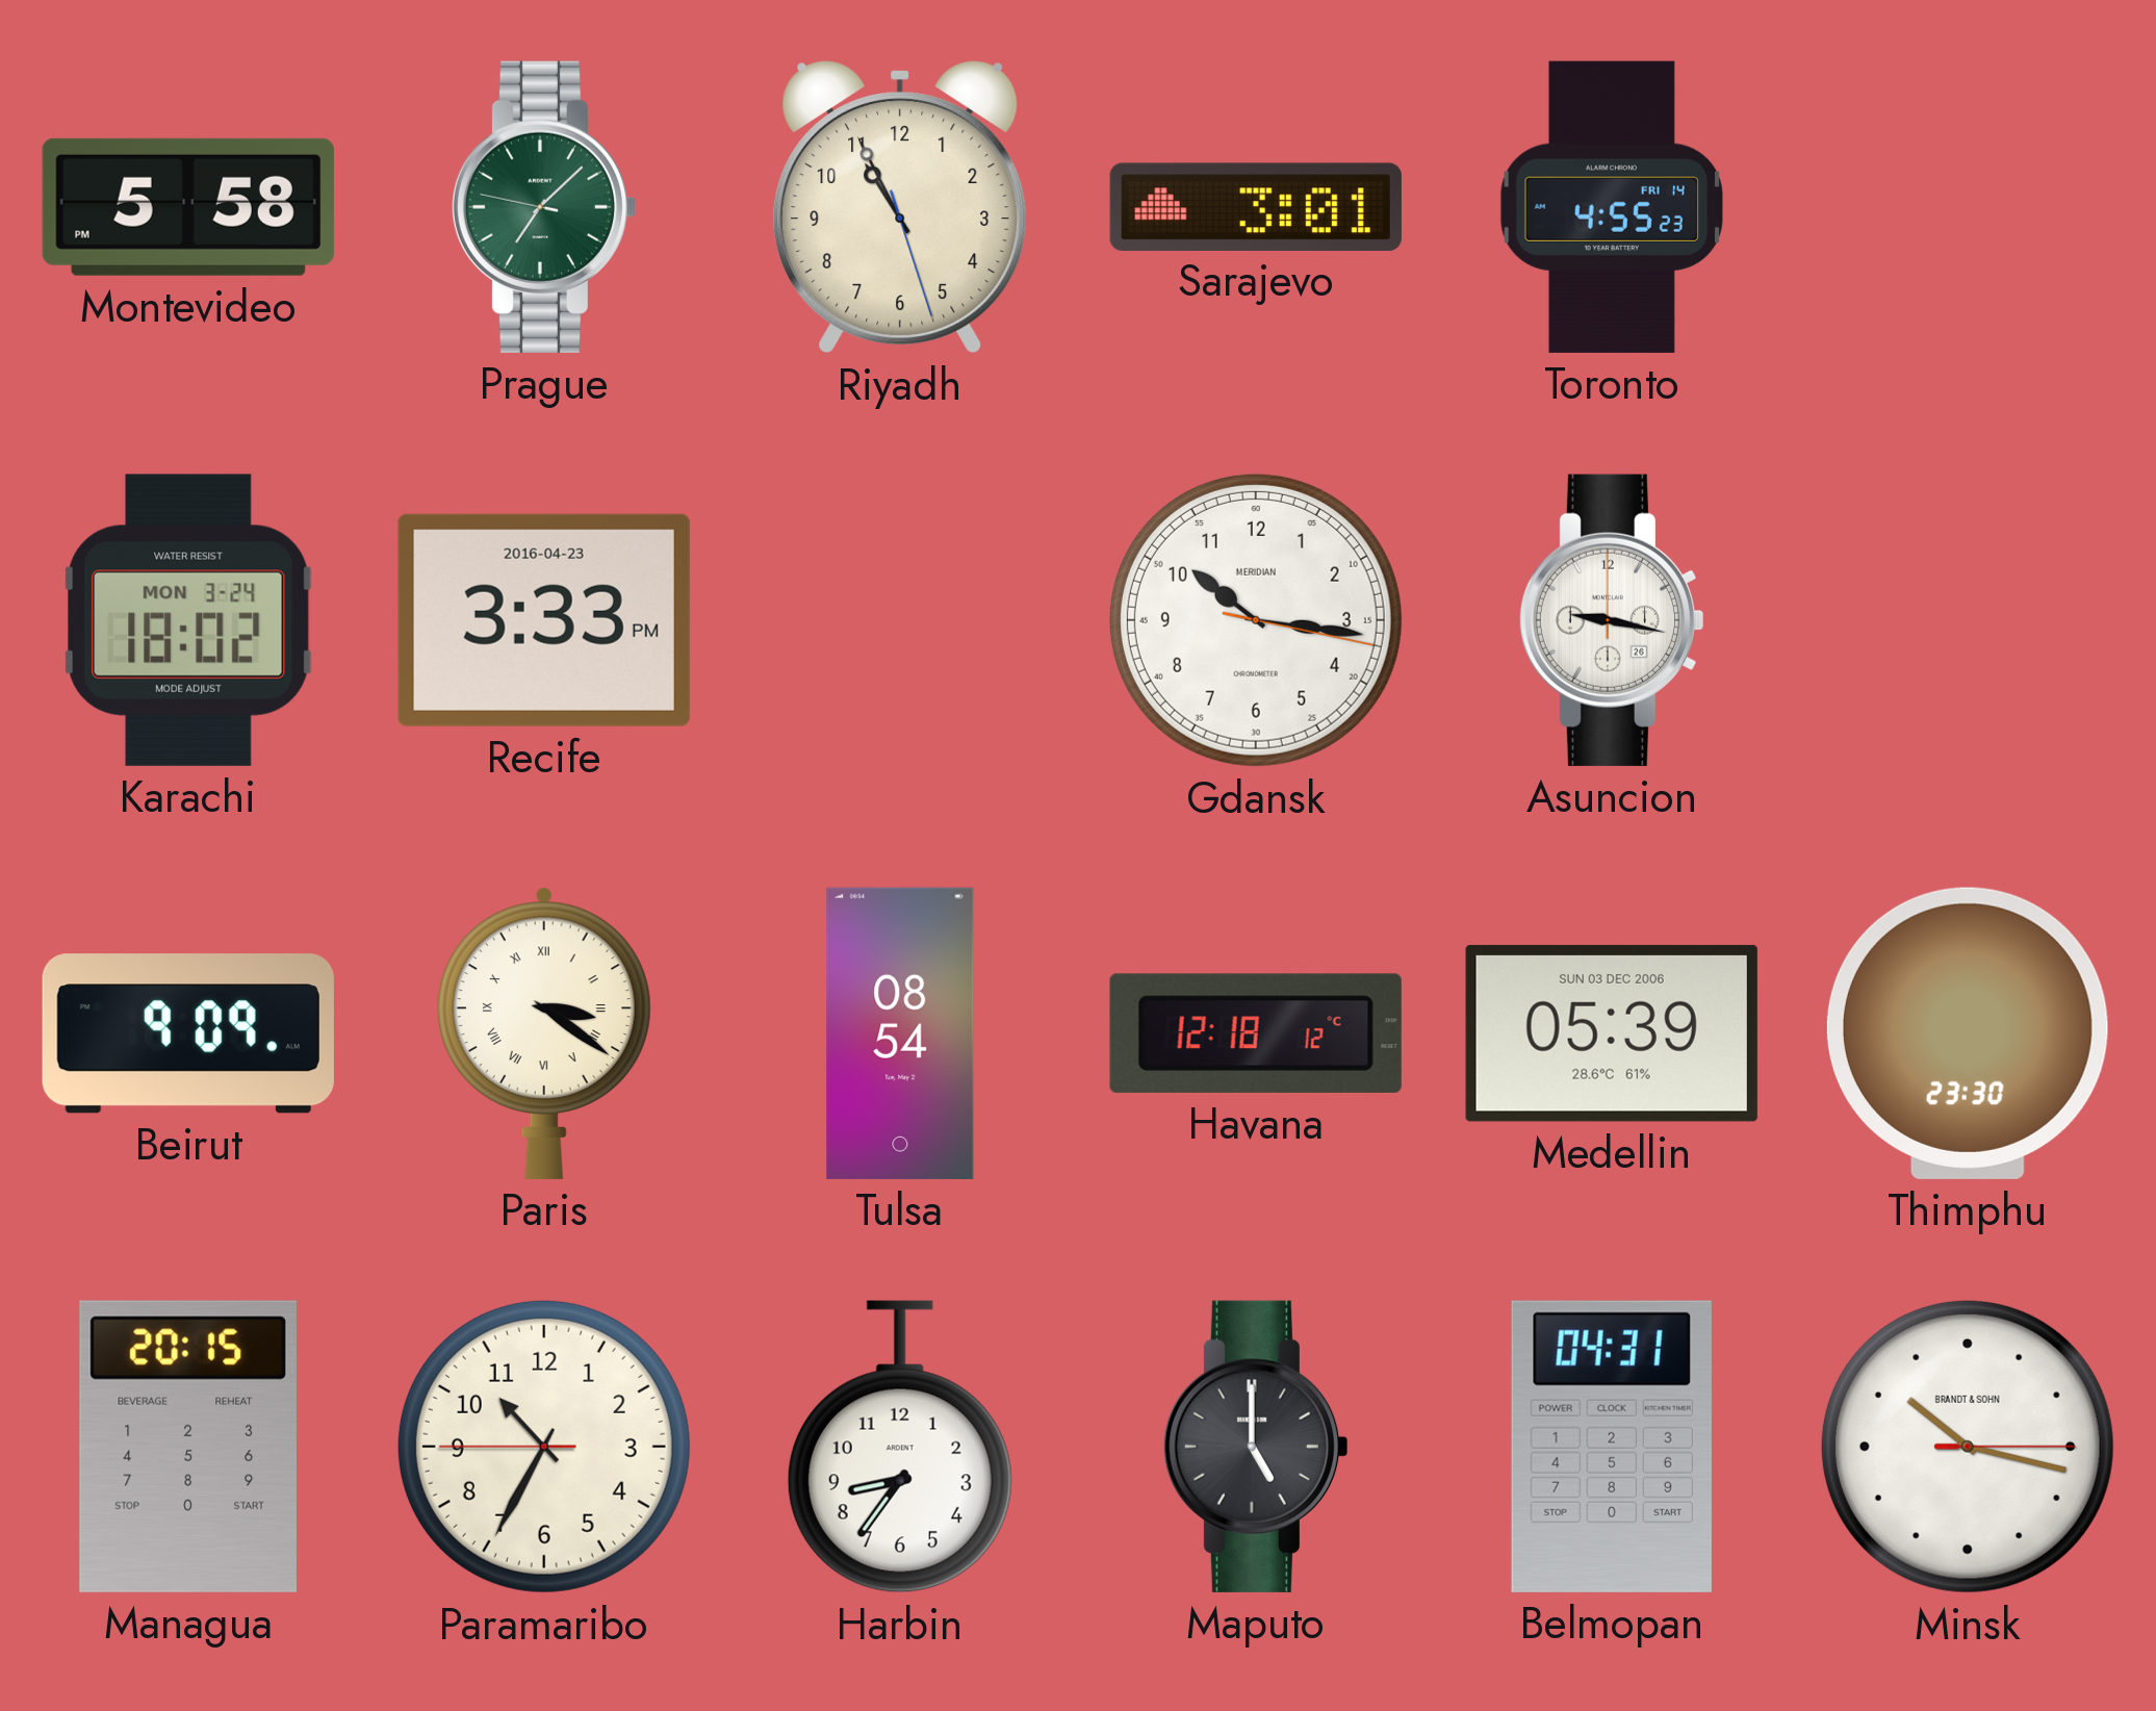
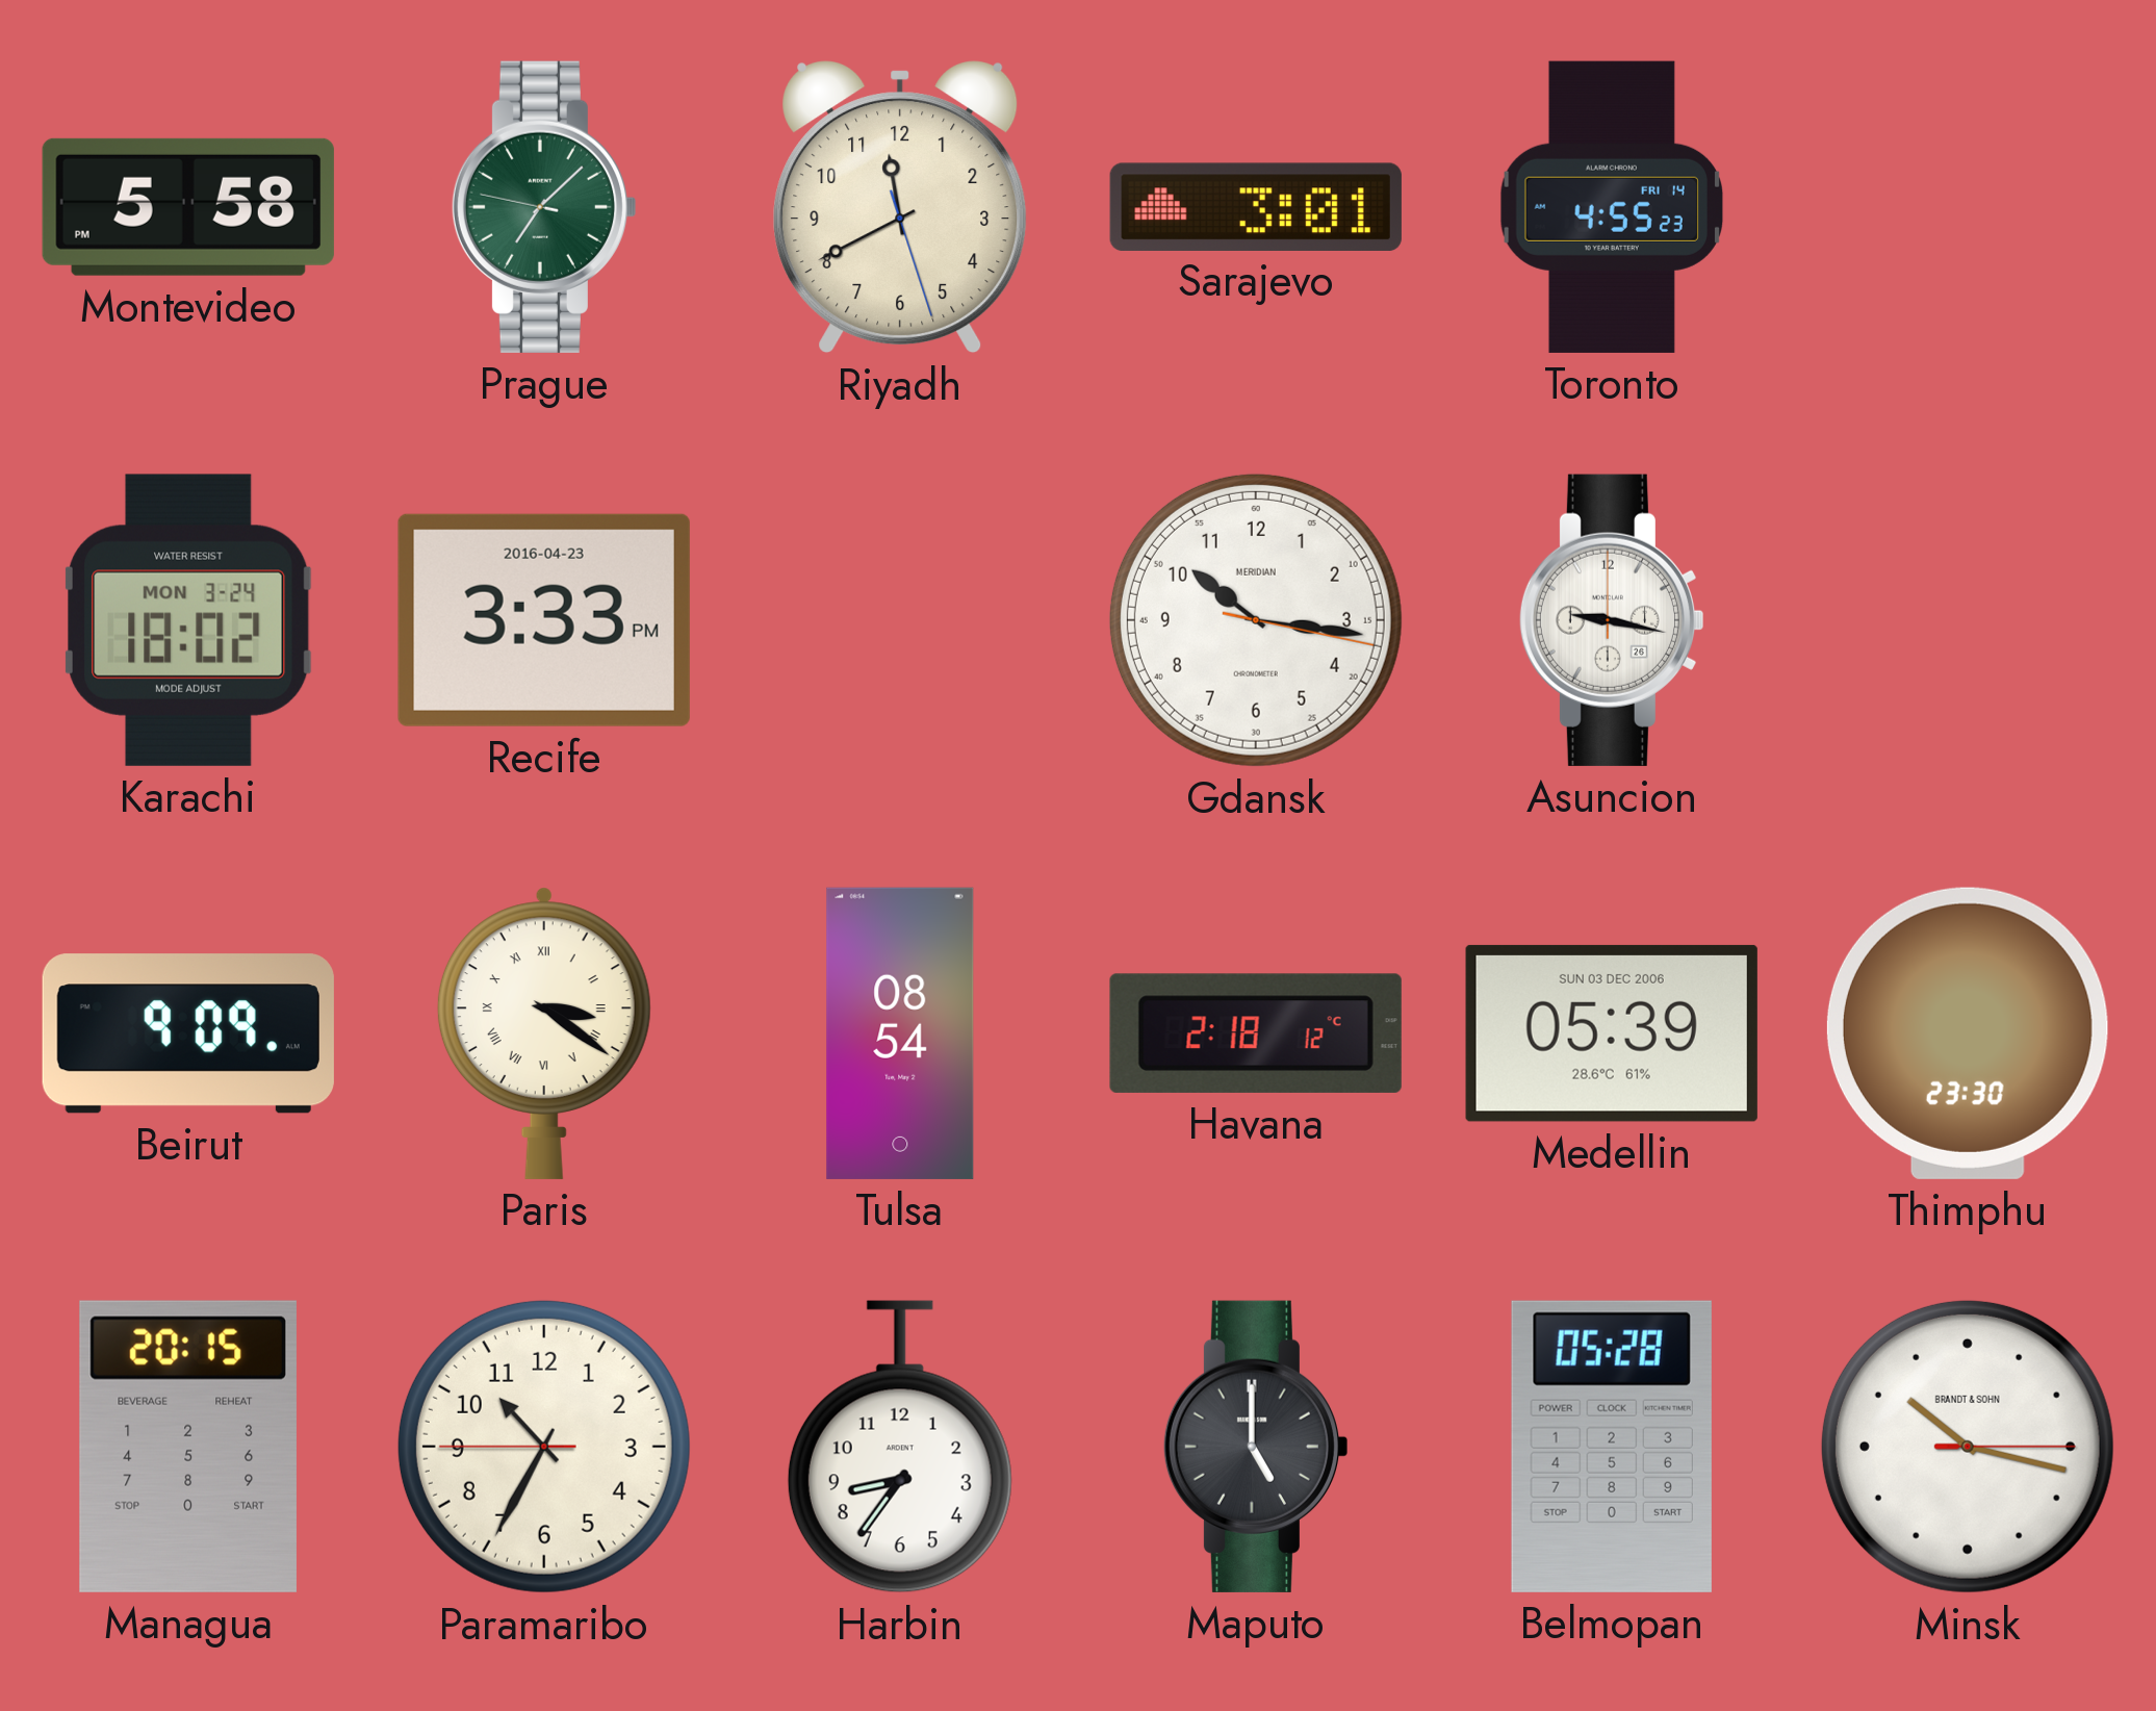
Riyadh: 10:55 -> 11:40
Havana: 12:18 -> 2:18
Belmopan: 04:31 -> 05:28
